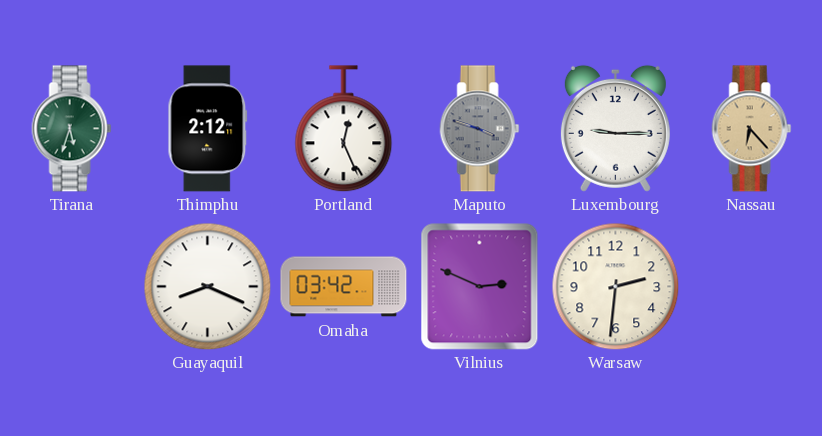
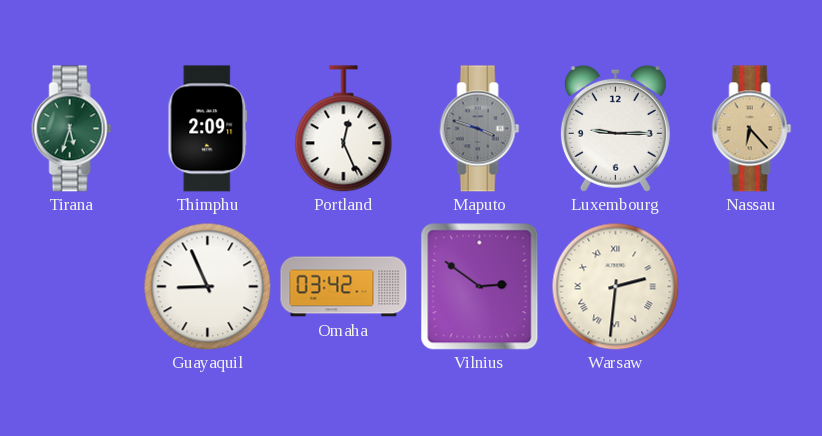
Thimphu: 2:12 -> 2:09
Guayaquil: 8:19 -> 8:56
Vilnius: 2:49 -> 2:51
Warsaw numerals: Arabic -> Roman
